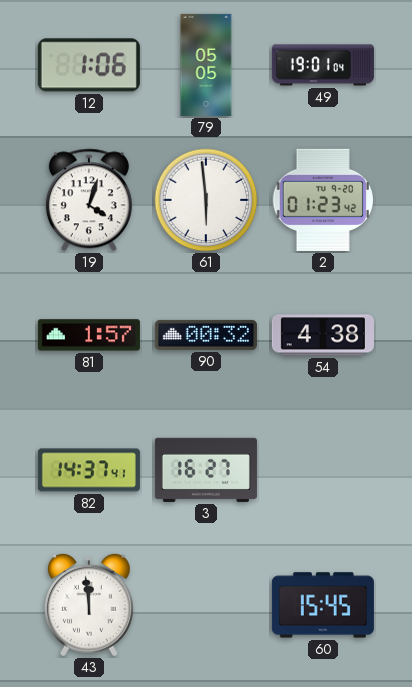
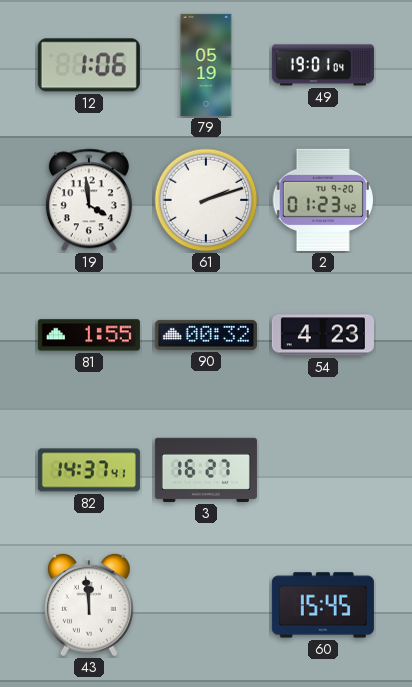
79: 05:05 -> 05:19
19: 4:03 -> 3:59
61: 5:59 -> 2:12
81: 1:57 -> 1:55
54: 4:38 -> 4:23
